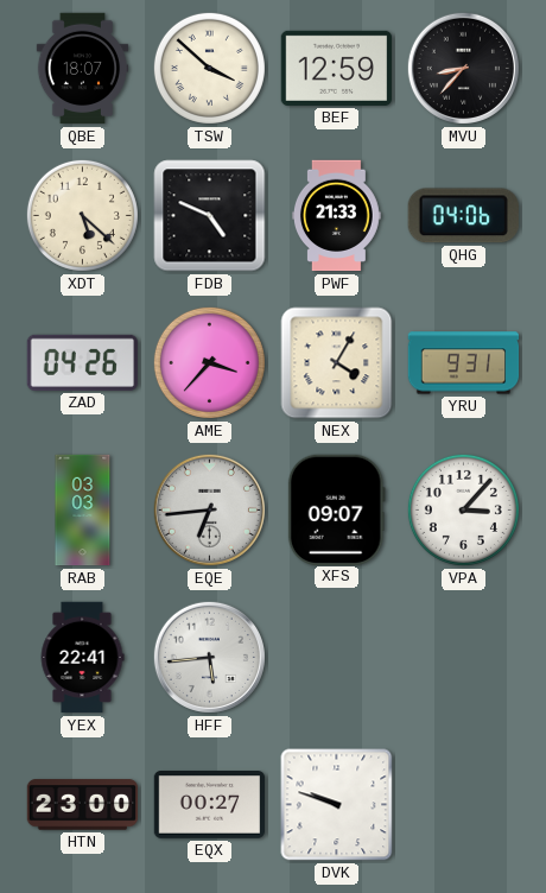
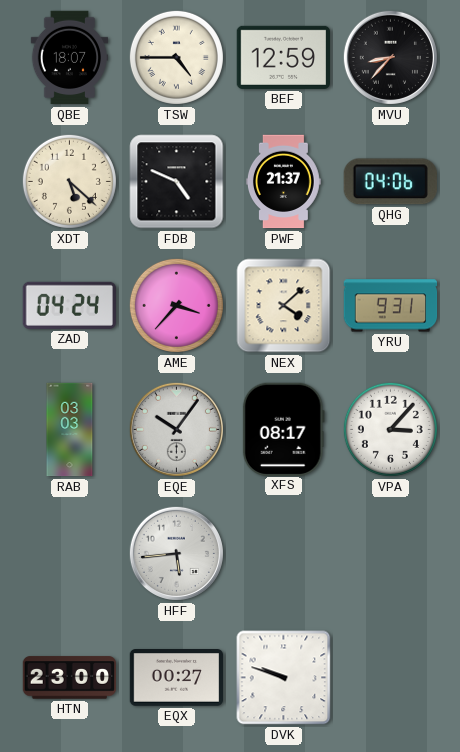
TSW: 3:52 -> 4:45
PWF: 21:33 -> 21:37
ZAD: 04:26 -> 04:24
NEX: 4:05 -> 4:08
EQE: 6:44 -> 10:06
XFS: 09:07 -> 08:17
YEX: 22:41 -> none
